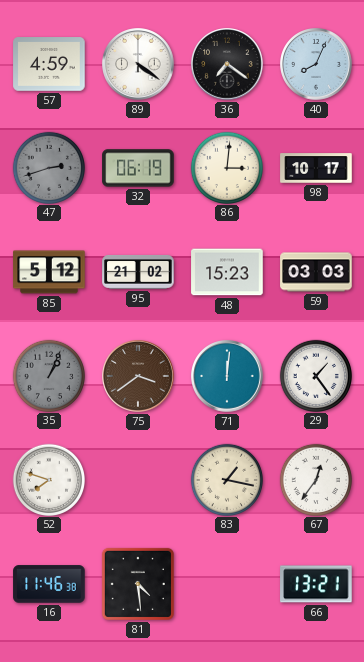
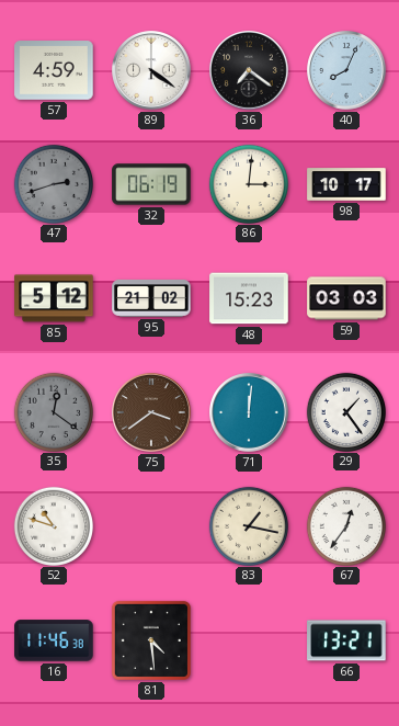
35: 1:04 -> 12:21
52: 7:48 -> 10:48
